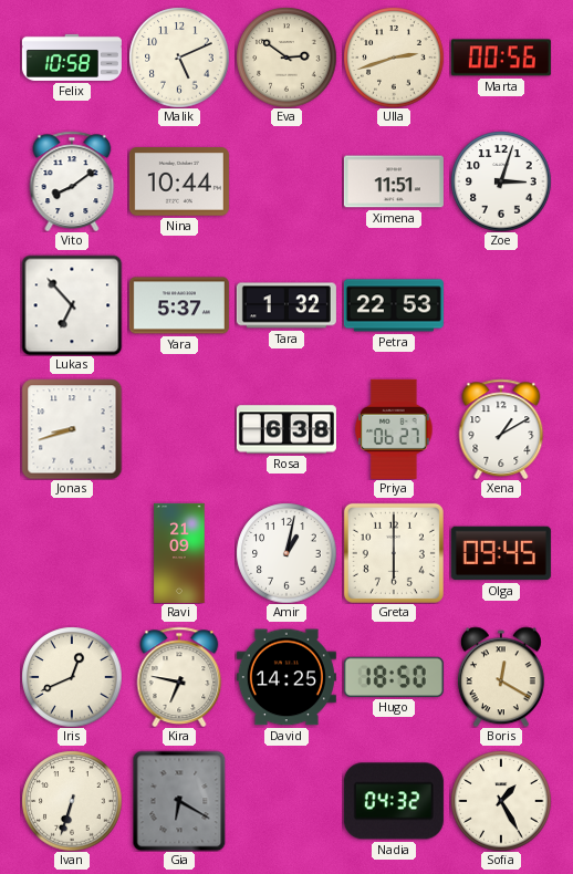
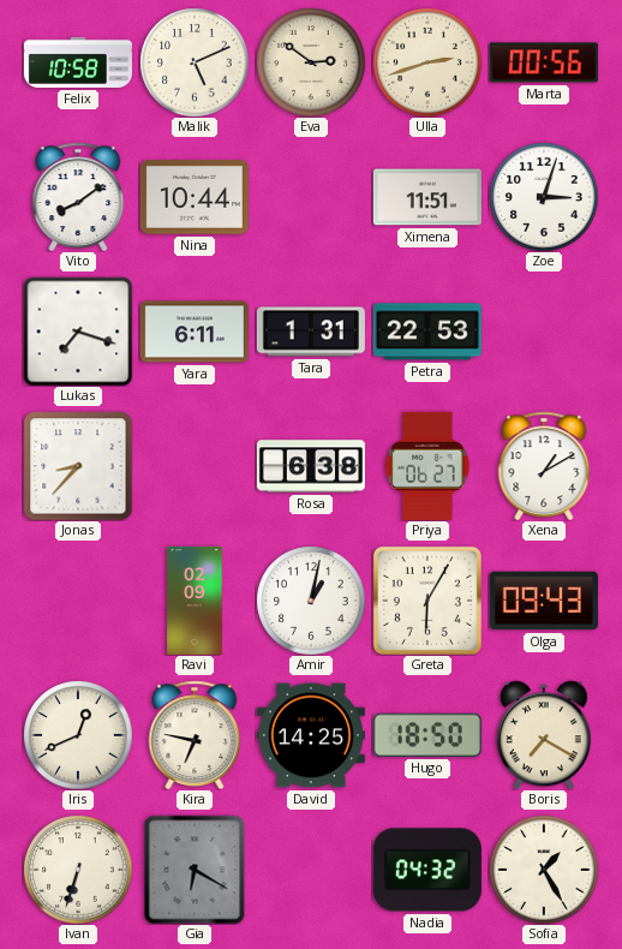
Lukas: 6:53 -> 7:18
Yara: 5:37 -> 6:11
Tara: 1:32 -> 1:31
Jonas: 8:42 -> 8:37
Ravi: 21:09 -> 02:09
Greta: 6:00 -> 6:05
Olga: 09:45 -> 09:43
Boris: 12:20 -> 7:20
